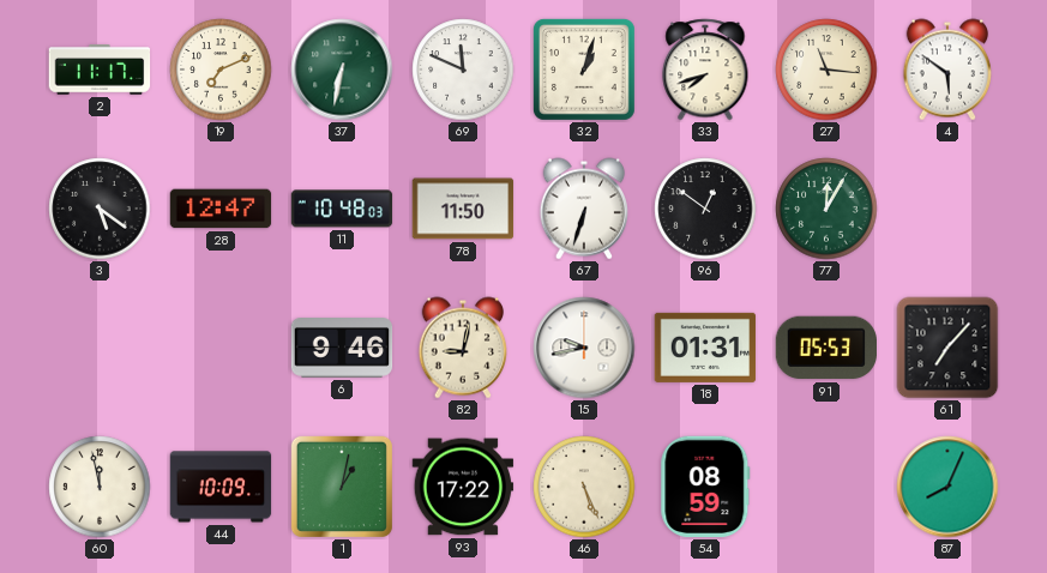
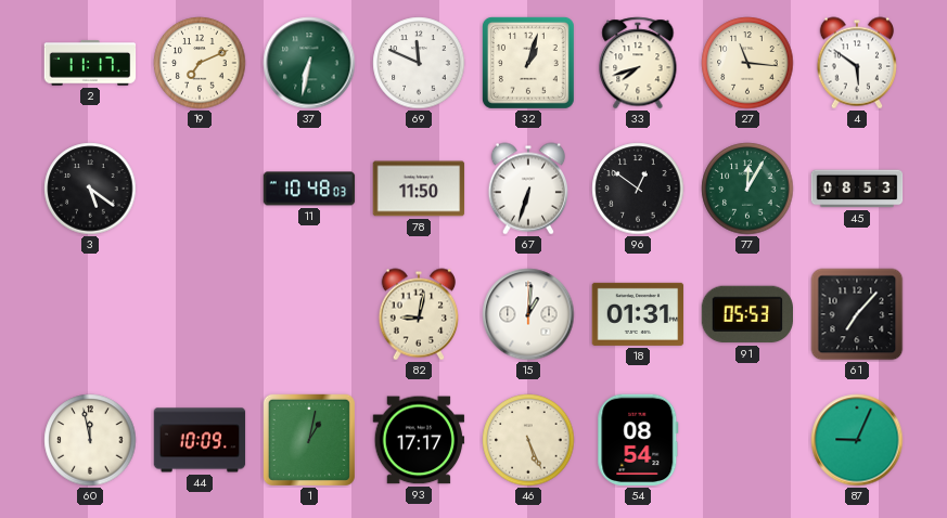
28: 12:47 -> none
45: none -> 08:53
6: 9:46 -> none
15: 9:43 -> 1:01
93: 17:22 -> 17:17
54: 08:59 -> 08:54
87: 8:04 -> 9:04
